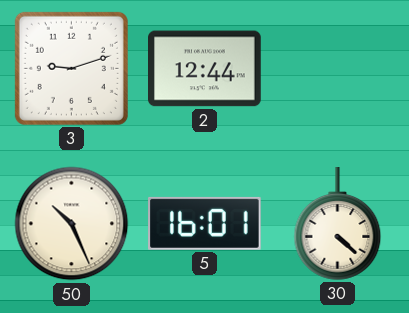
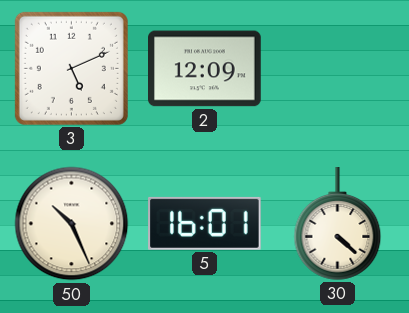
3: 9:12 -> 5:11
2: 12:44 -> 12:09
